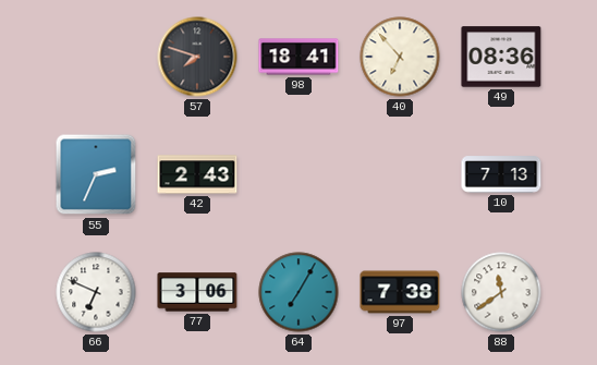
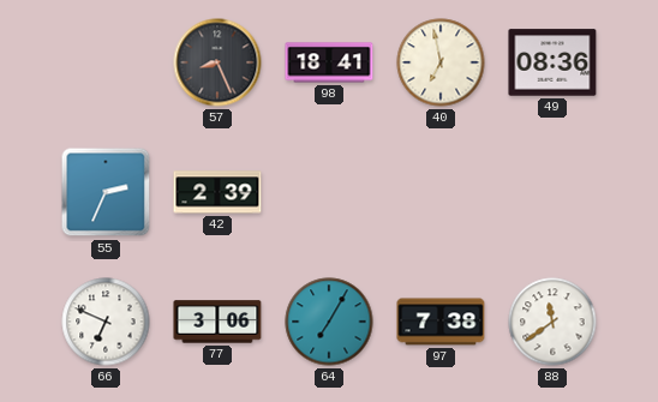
57: 7:48 -> 8:26
40: 6:53 -> 6:58
42: 2:43 -> 2:39
10: 7:13 -> none
